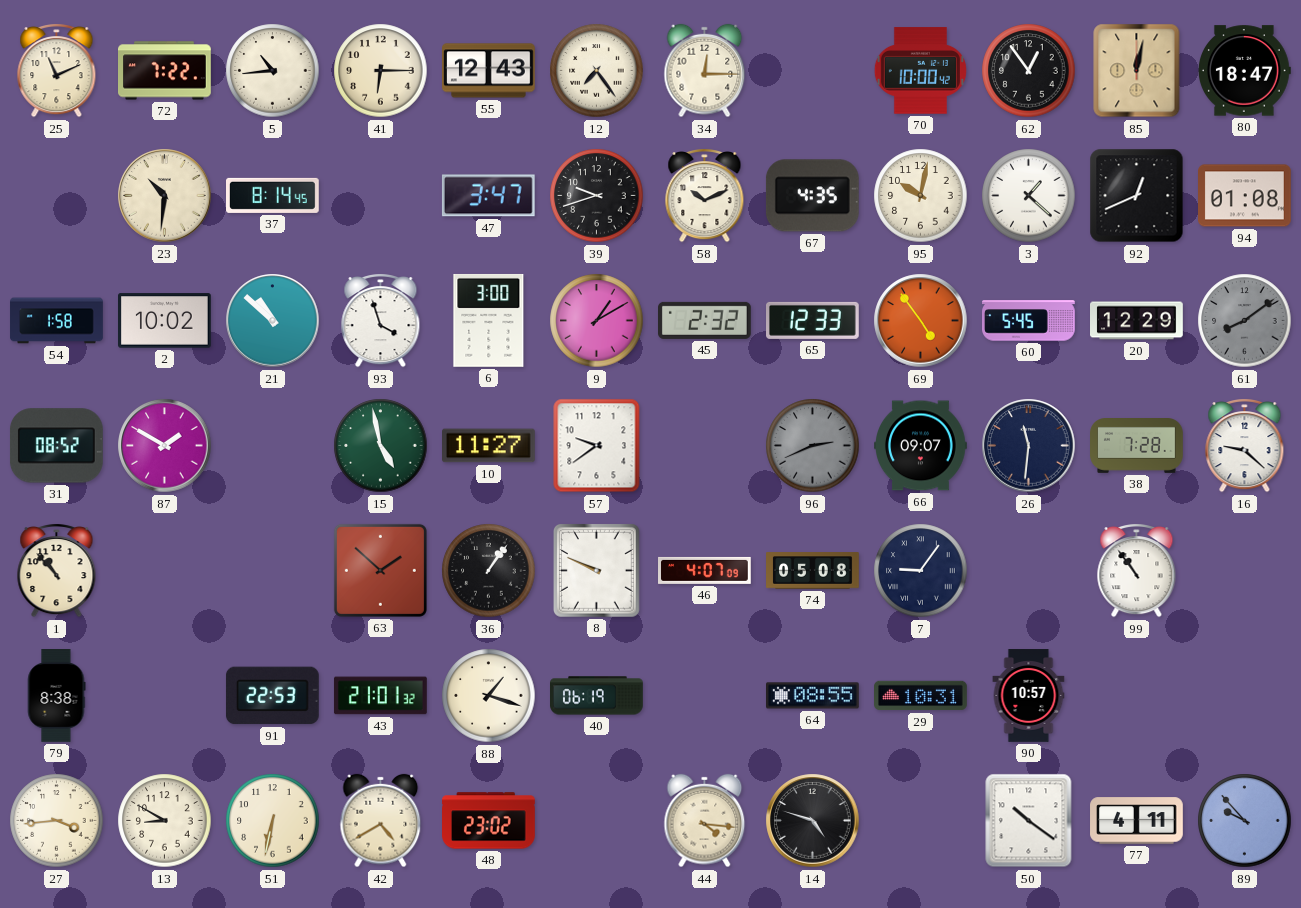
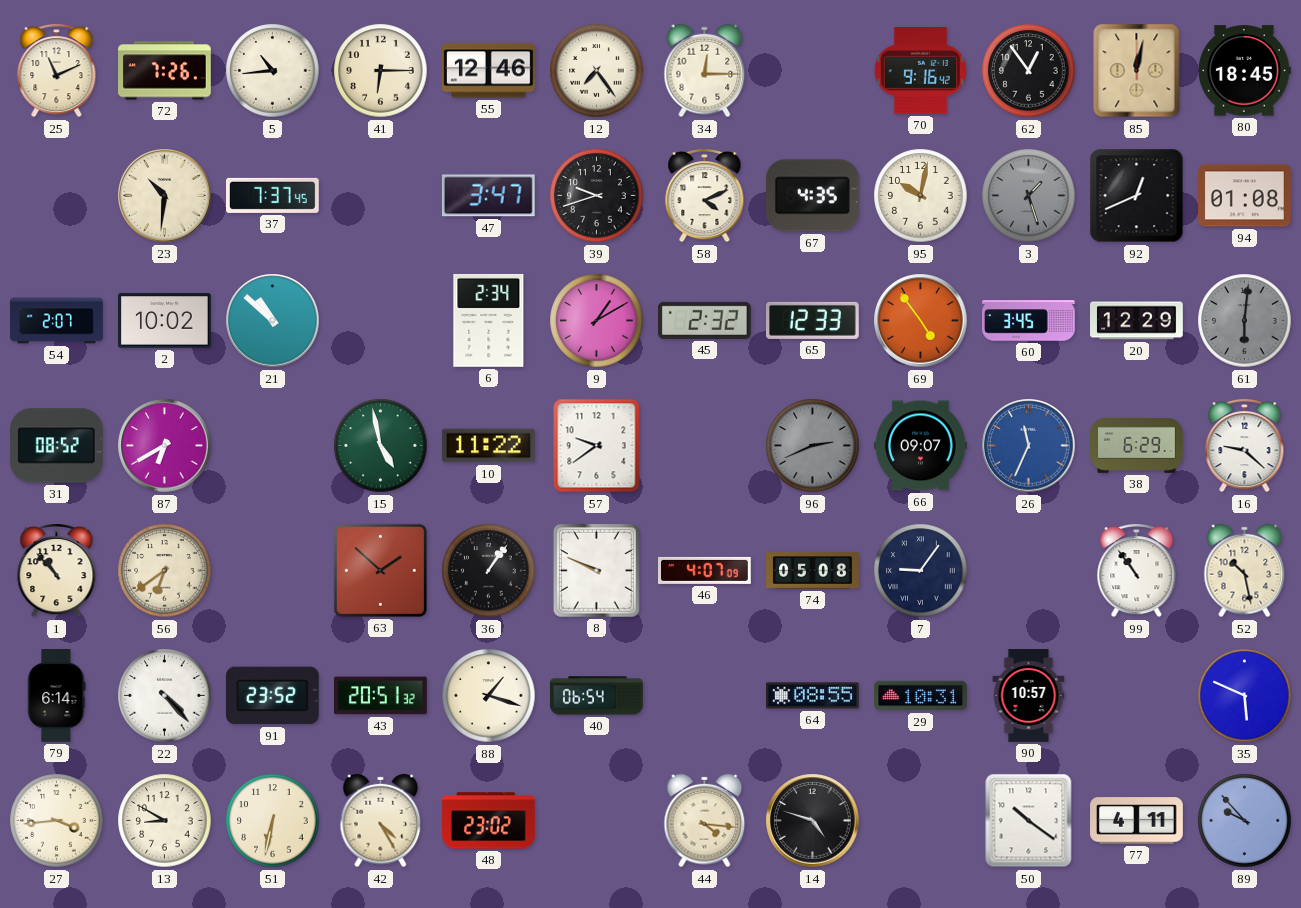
72: 7:22 -> 7:26
55: 12:43 -> 12:46
70: 10:00 -> 9:16
80: 18:47 -> 18:45
37: 8:14 -> 7:37
58: 10:11 -> 4:11
3: 1:22 -> 1:27
3 dial: white -> grey
54: 1:58 -> 2:07
93: 3:57 -> none
6: 3:00 -> 2:34
60: 5:45 -> 3:45
61: 8:09 -> 6:01
87: 1:50 -> 6:40
10: 11:27 -> 11:22
26: 11:31 -> 11:34
26 dial: navy -> blue
38: 7:28 -> 6:29
56: none -> 6:39
52: none -> 10:28
79: 8:38 -> 6:14
22: none -> 4:23
91: 22:53 -> 23:52
43: 21:01 -> 20:51
40: 06:19 -> 06:54
35: none -> 5:49
42: 4:40 -> 4:25
